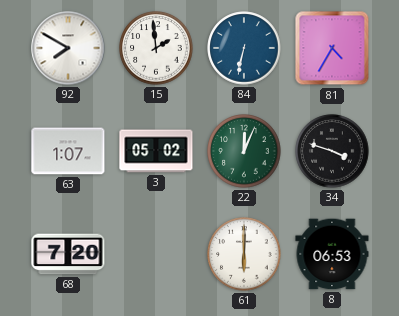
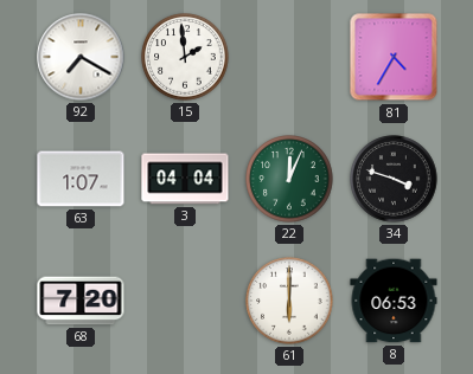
92: 7:50 -> 7:20
84: 6:32 -> none
3: 05:02 -> 04:04
